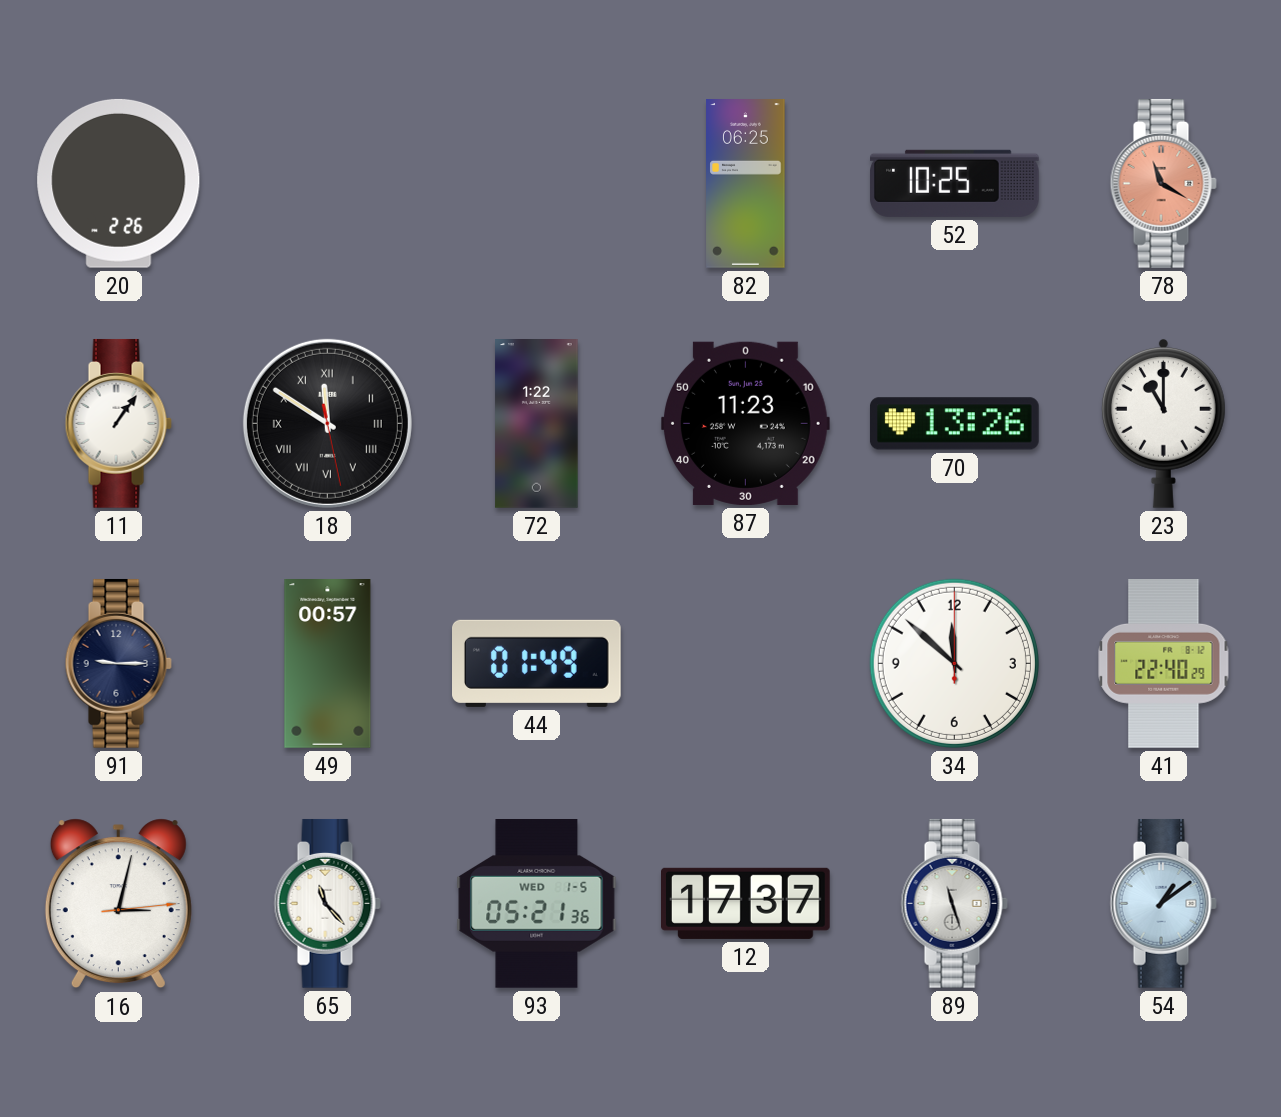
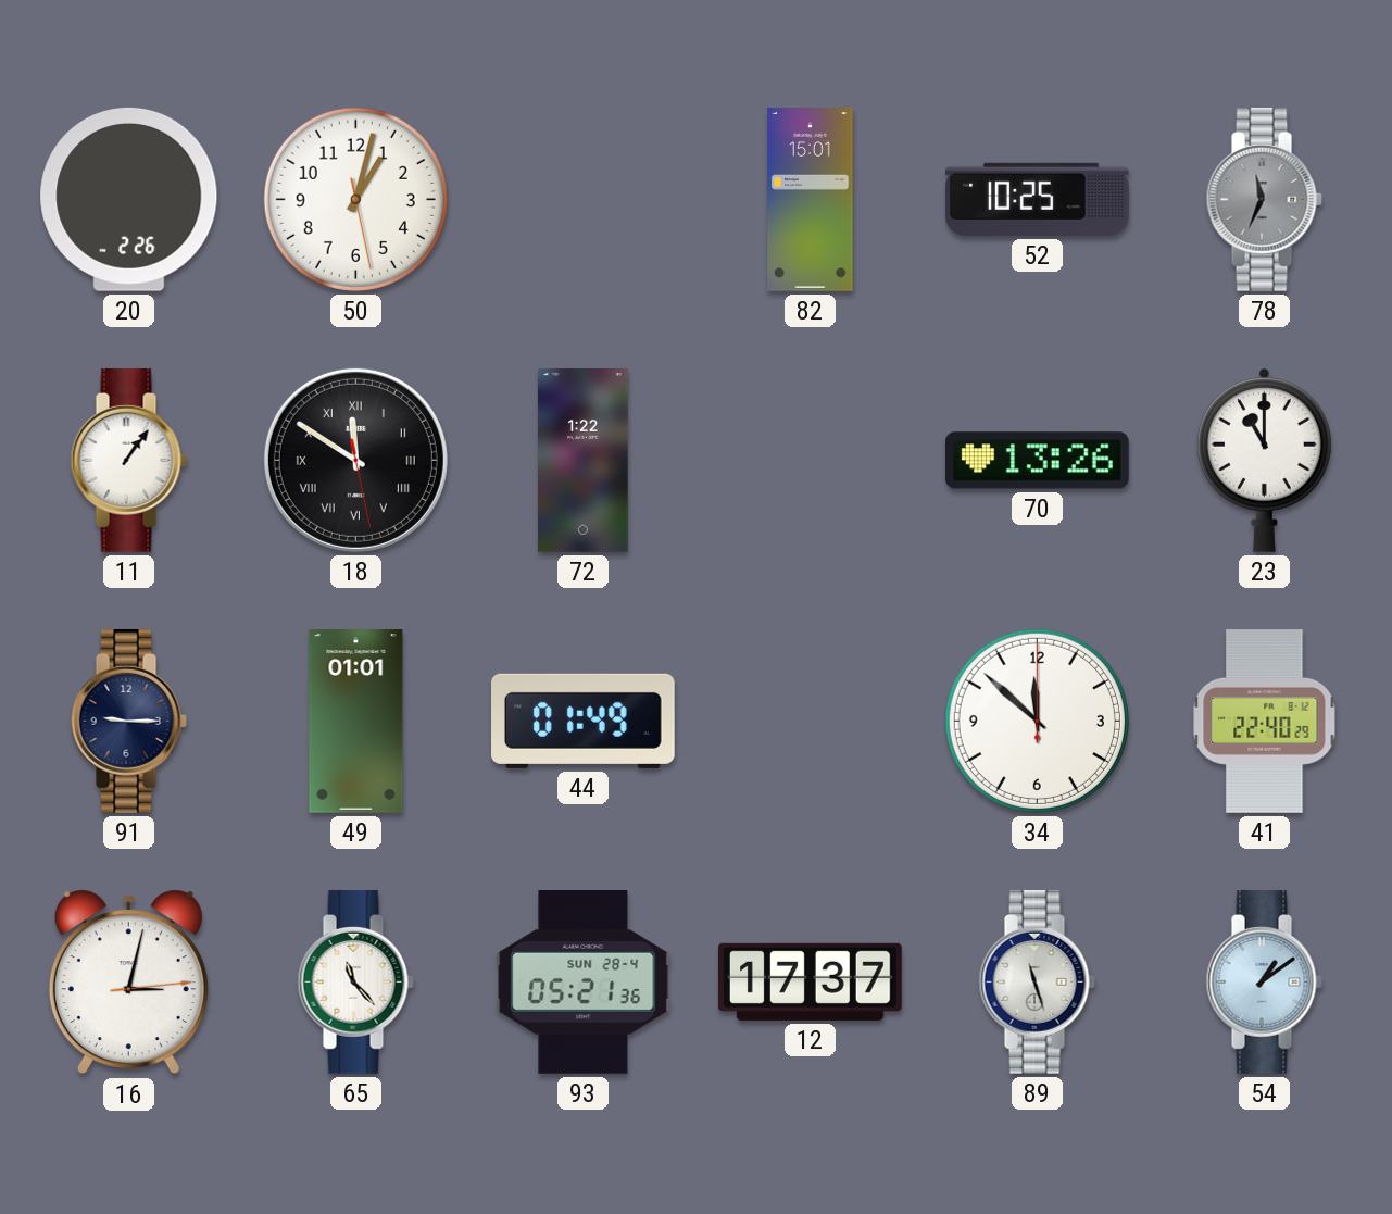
50: none -> 1:02
82: 06:25 -> 15:01
78: 11:20 -> 11:34
78 dial: salmon -> grey
87: 11:23 -> none
49: 00:57 -> 01:01
93 date: WED 1-5 -> SUN 28-4
